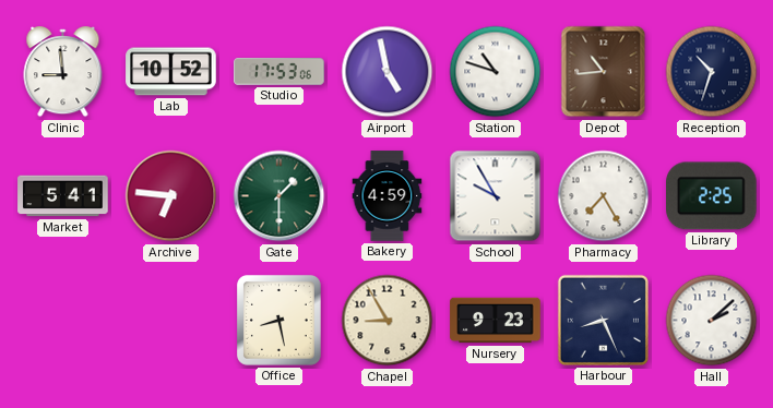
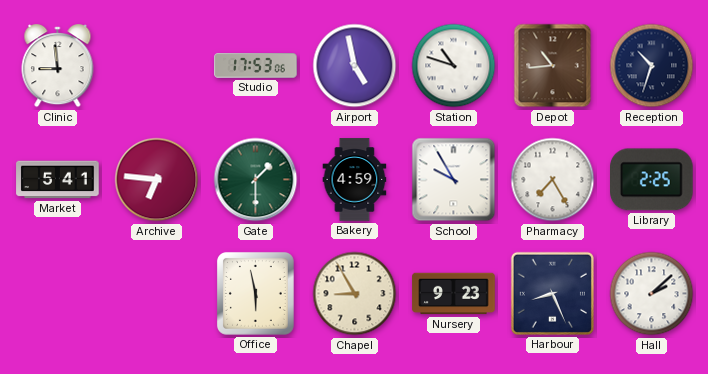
Lab: 10:52 -> none
Office: 8:28 -> 5:58
